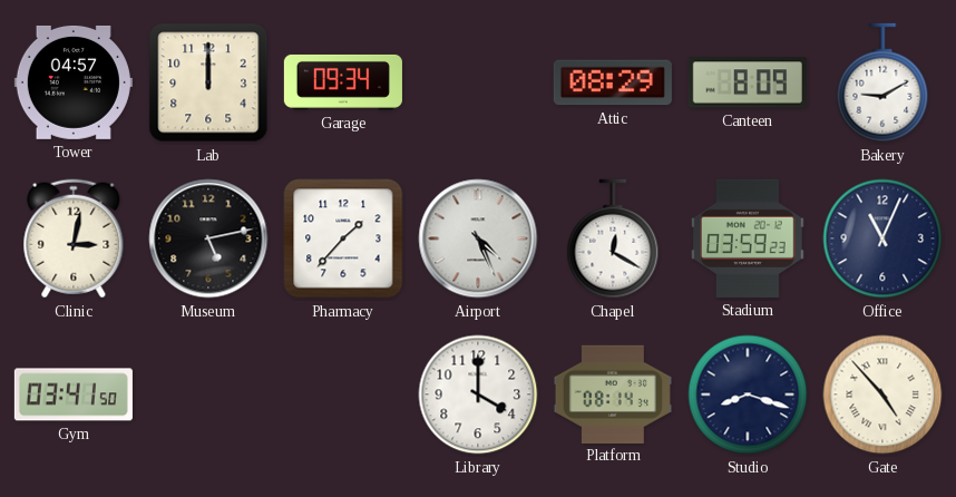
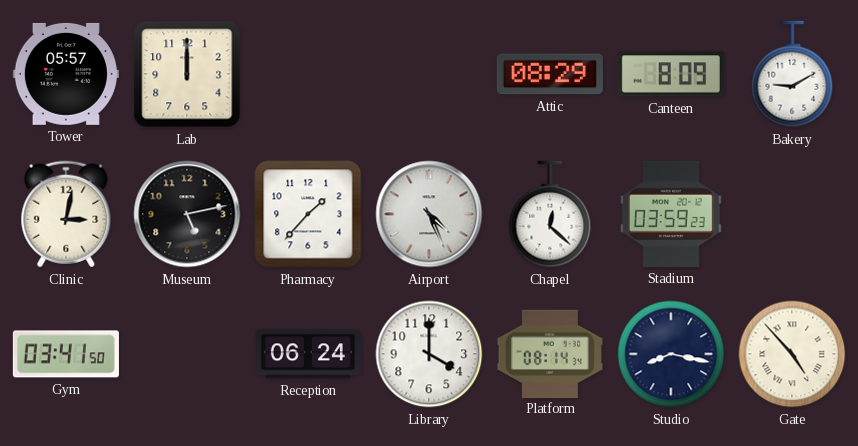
Tower: 04:57 -> 05:57
Garage: 09:34 -> none
Chapel: 12:20 -> 12:22
Office: 11:04 -> none
Reception: none -> 06:24
Studio: 8:18 -> 8:17
